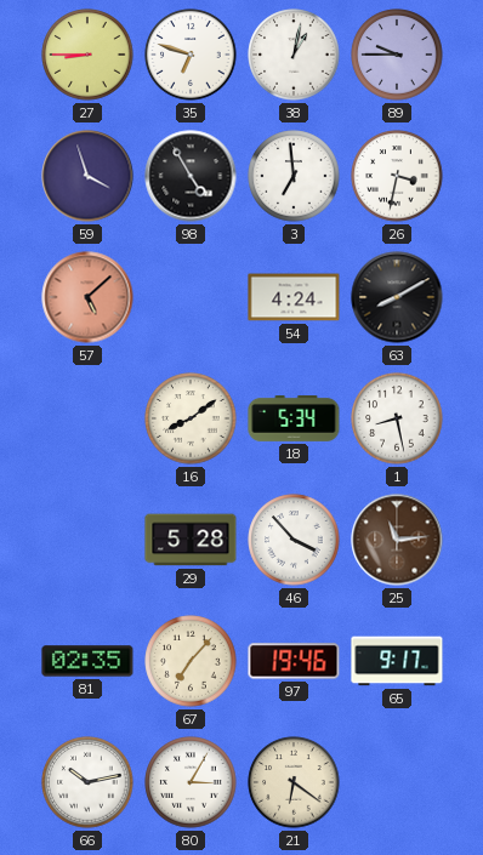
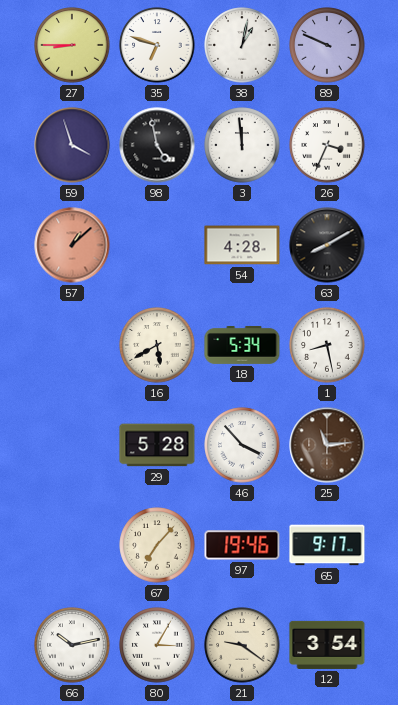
89: 9:45 -> 9:49
98: 4:55 -> 4:58
3: 6:59 -> 11:59
26: 3:32 -> 3:34
57: 5:08 -> 1:08
54: 4:24 -> 4:28
16: 8:09 -> 5:40
81: 02:35 -> none
21: 6:21 -> 9:21
12: none -> 3:54
